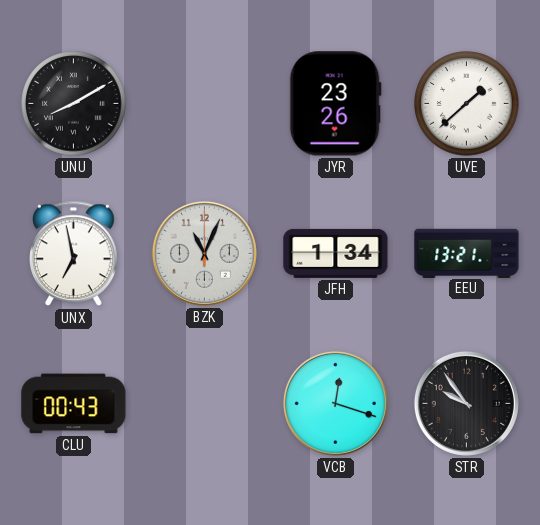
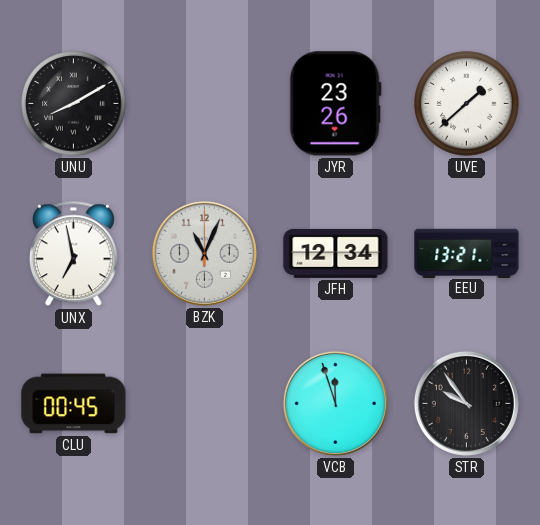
JFH: 1:34 -> 12:34
CLU: 00:43 -> 00:45
VCB: 12:18 -> 11:57
